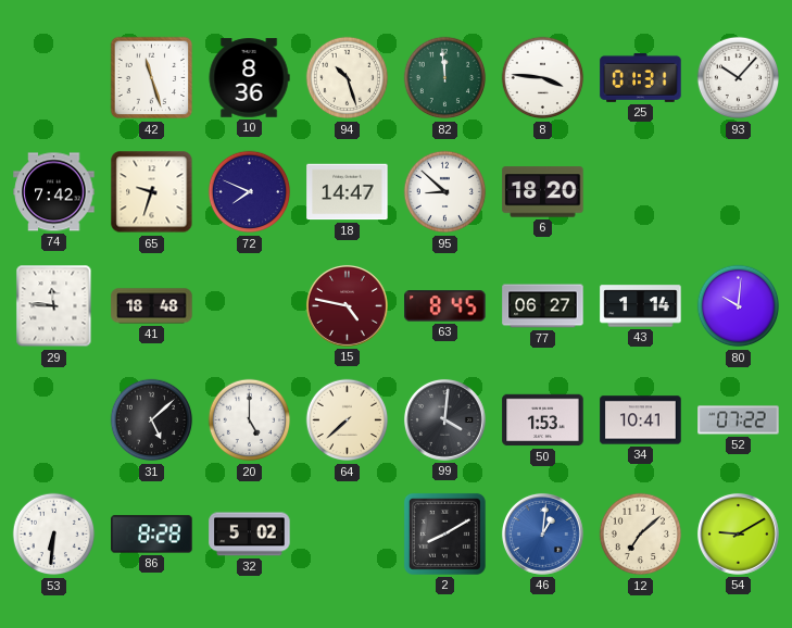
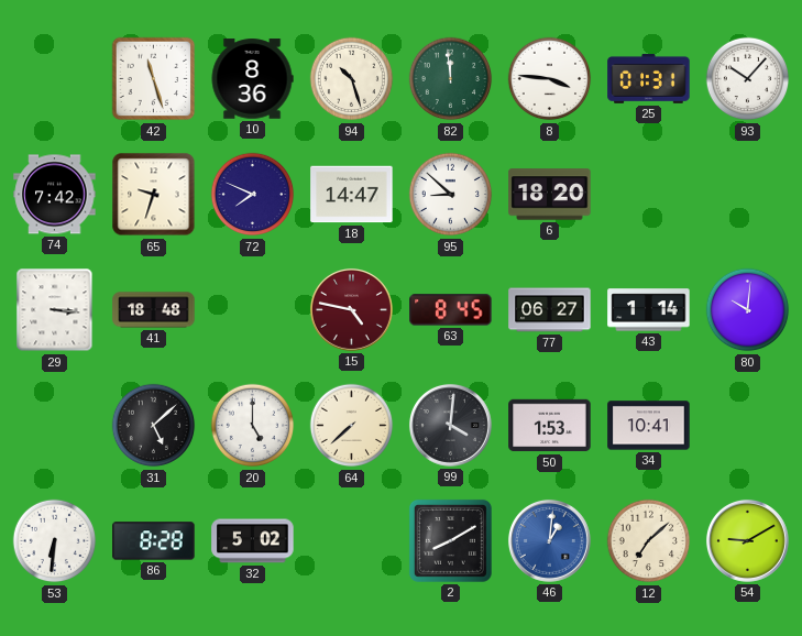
29: 11:46 -> 3:16
52: 07:22 -> none
